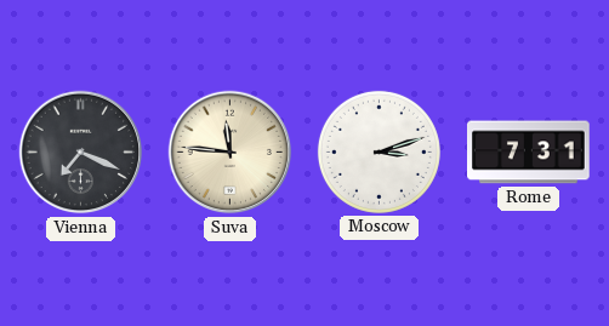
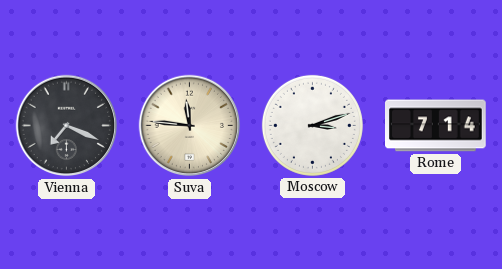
Rome: 7:31 -> 7:14
